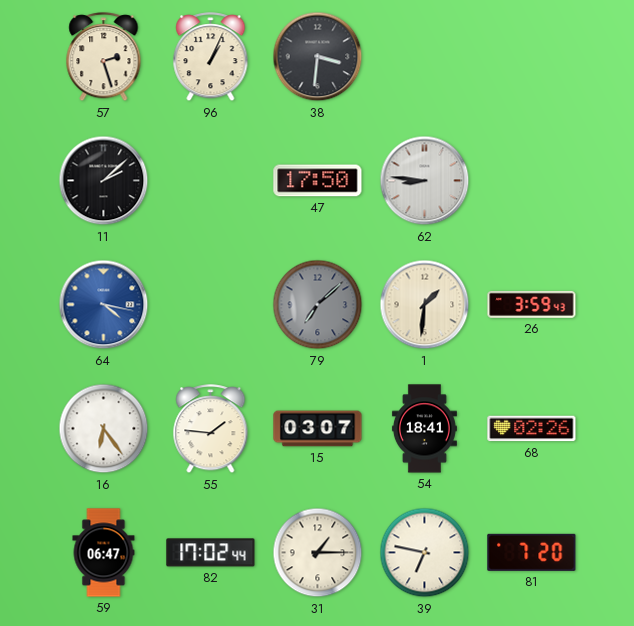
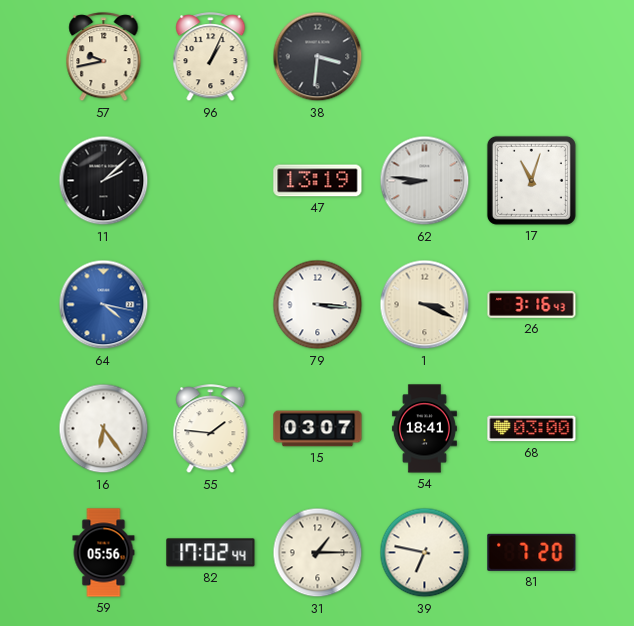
57: 2:27 -> 9:43
47: 17:50 -> 13:19
17: none -> 11:03
79: 7:08 -> 3:16
79 dial: grey -> white
1: 1:31 -> 3:19
26: 3:59 -> 3:16
68: 02:26 -> 03:00
59: 06:47 -> 05:56
